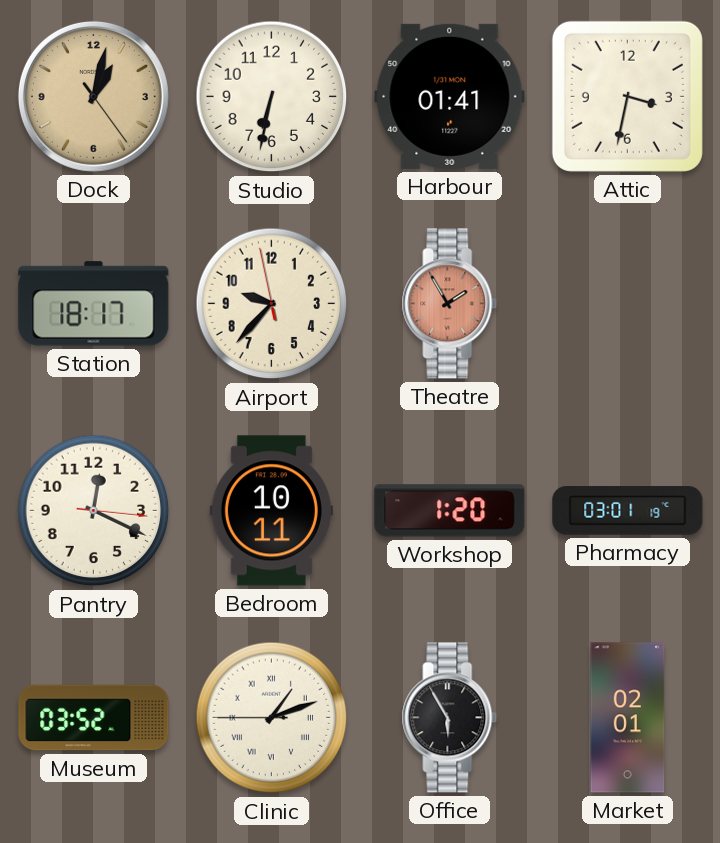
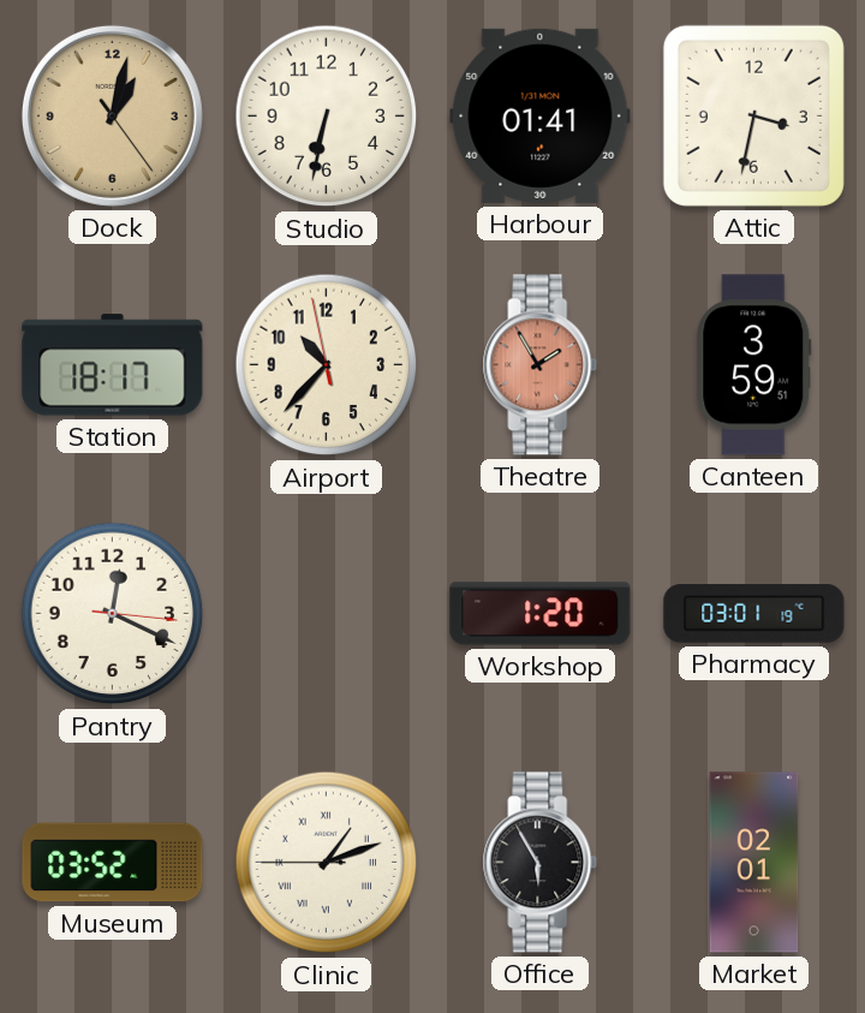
Airport: 9:36 -> 10:36
Canteen: none -> 3:59
Bedroom: 10:11 -> none
